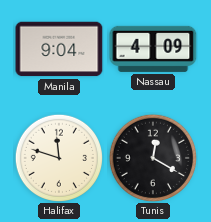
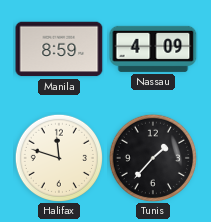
Manila: 9:04 -> 8:59
Tunis: 12:20 -> 1:37
